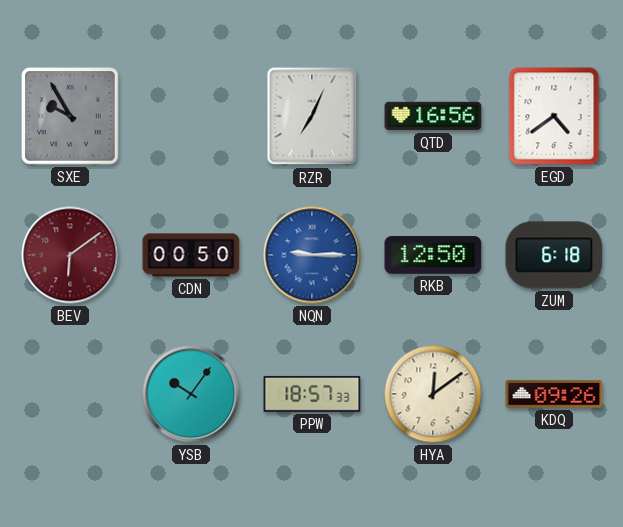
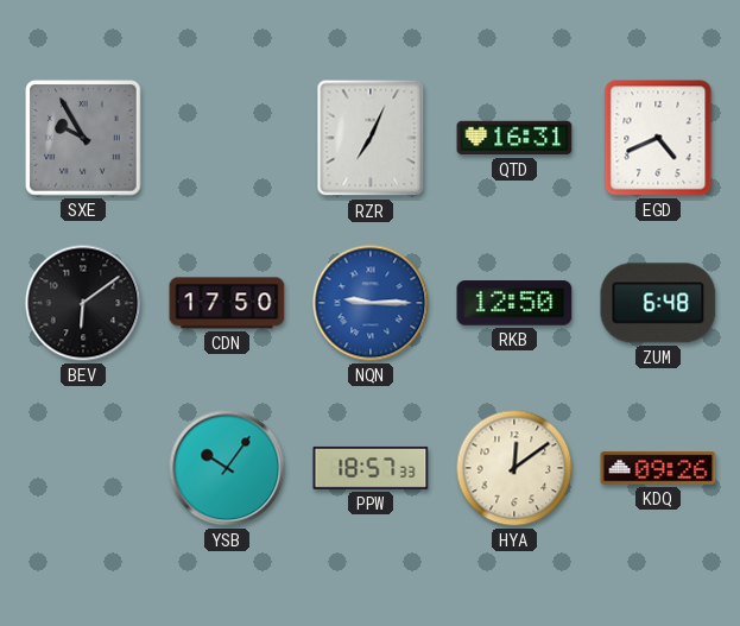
QTD: 16:56 -> 16:31
EGD: 4:39 -> 4:41
BEV dial: burgundy -> black
CDN: 00:50 -> 17:50
ZUM: 6:18 -> 6:48
